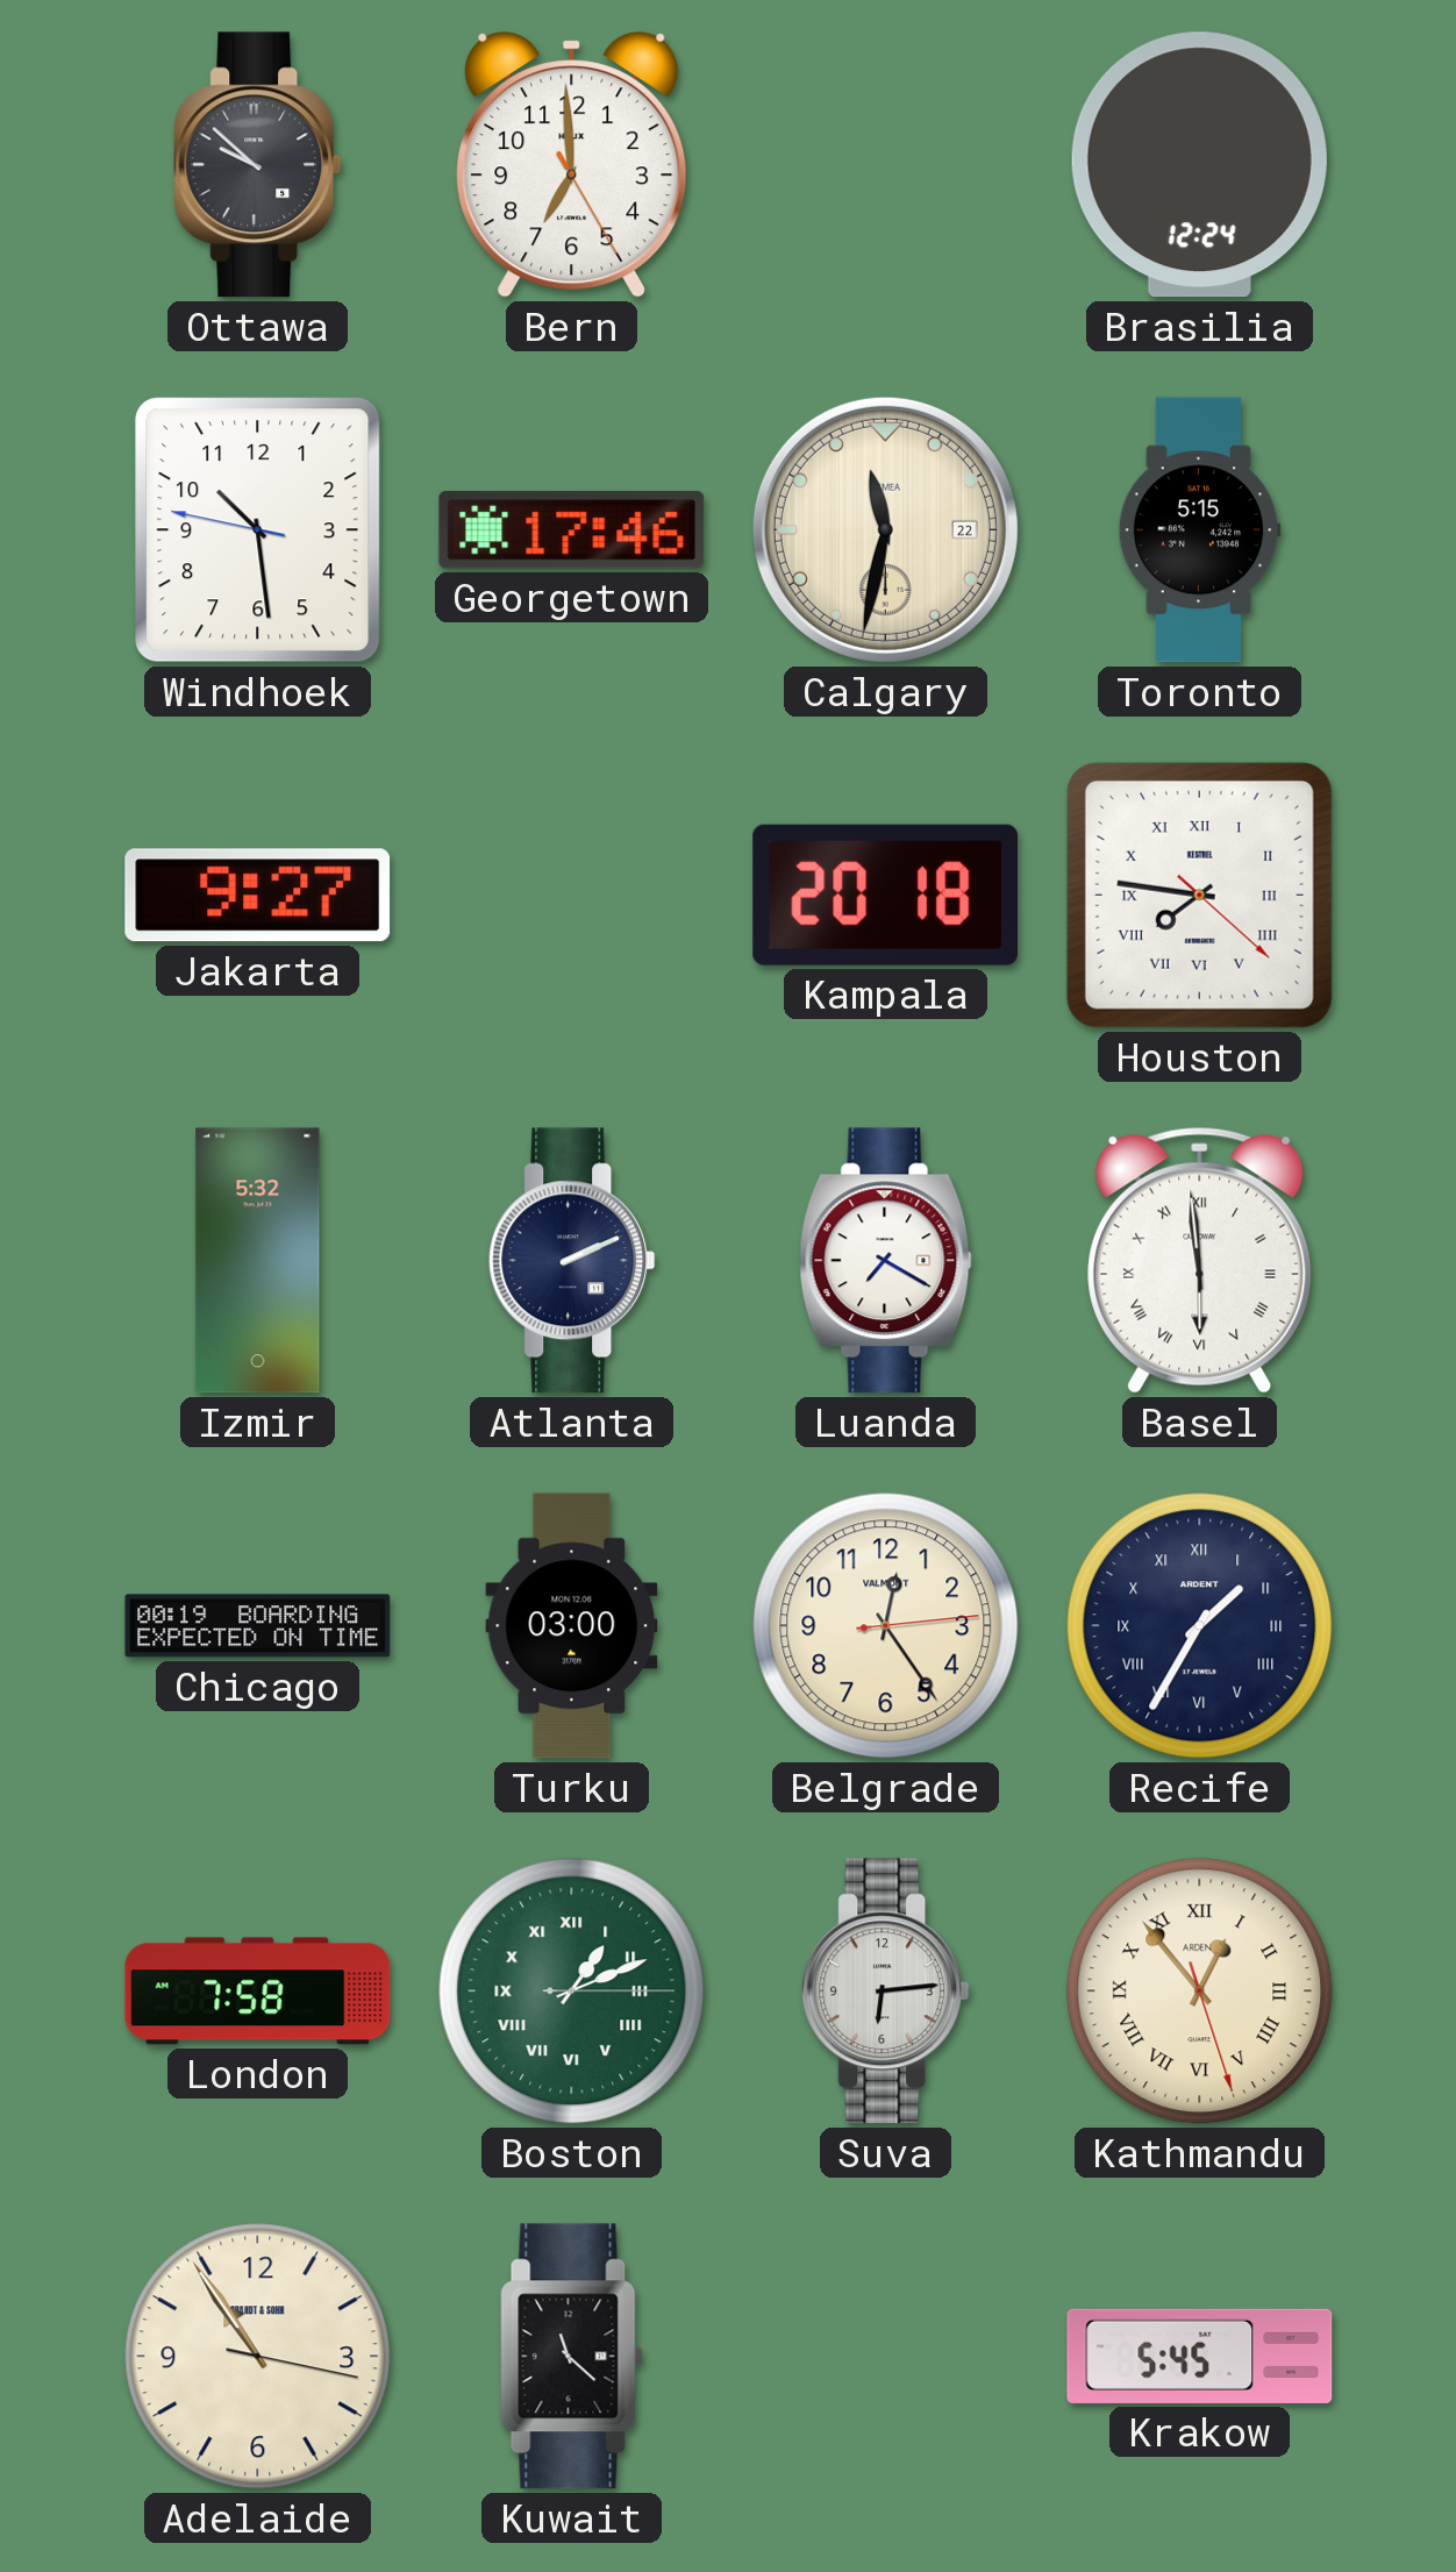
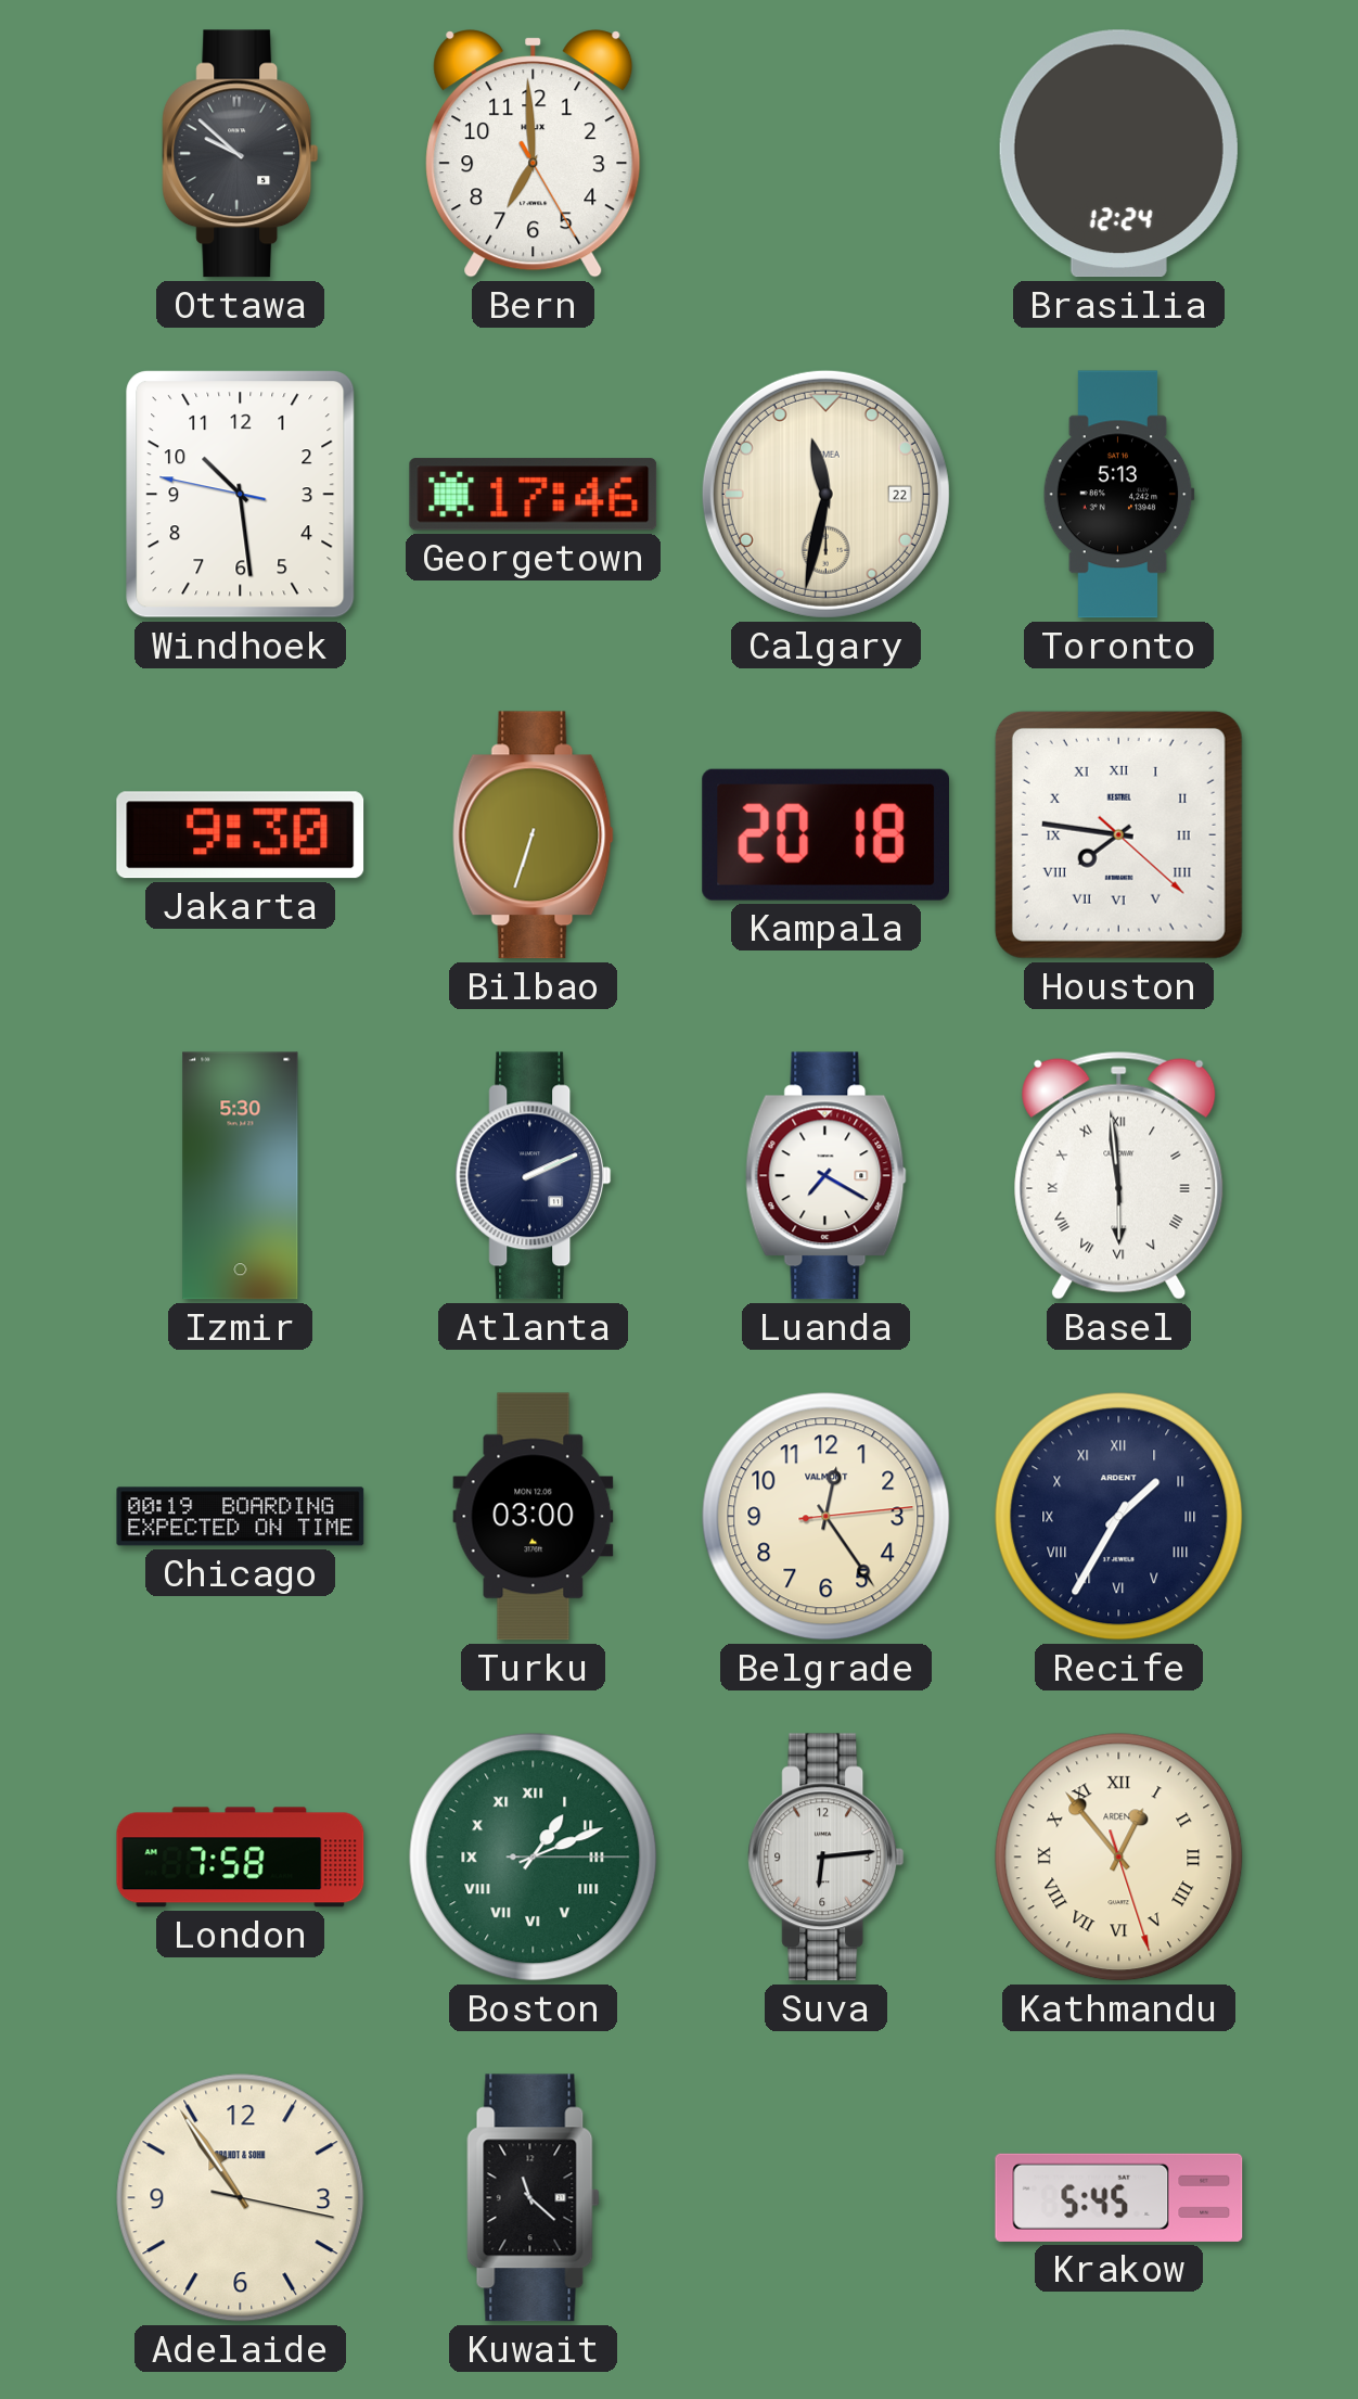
Toronto: 5:15 -> 5:13
Jakarta: 9:27 -> 9:30
Bilbao: none -> 6:33
Izmir: 5:32 -> 5:30
